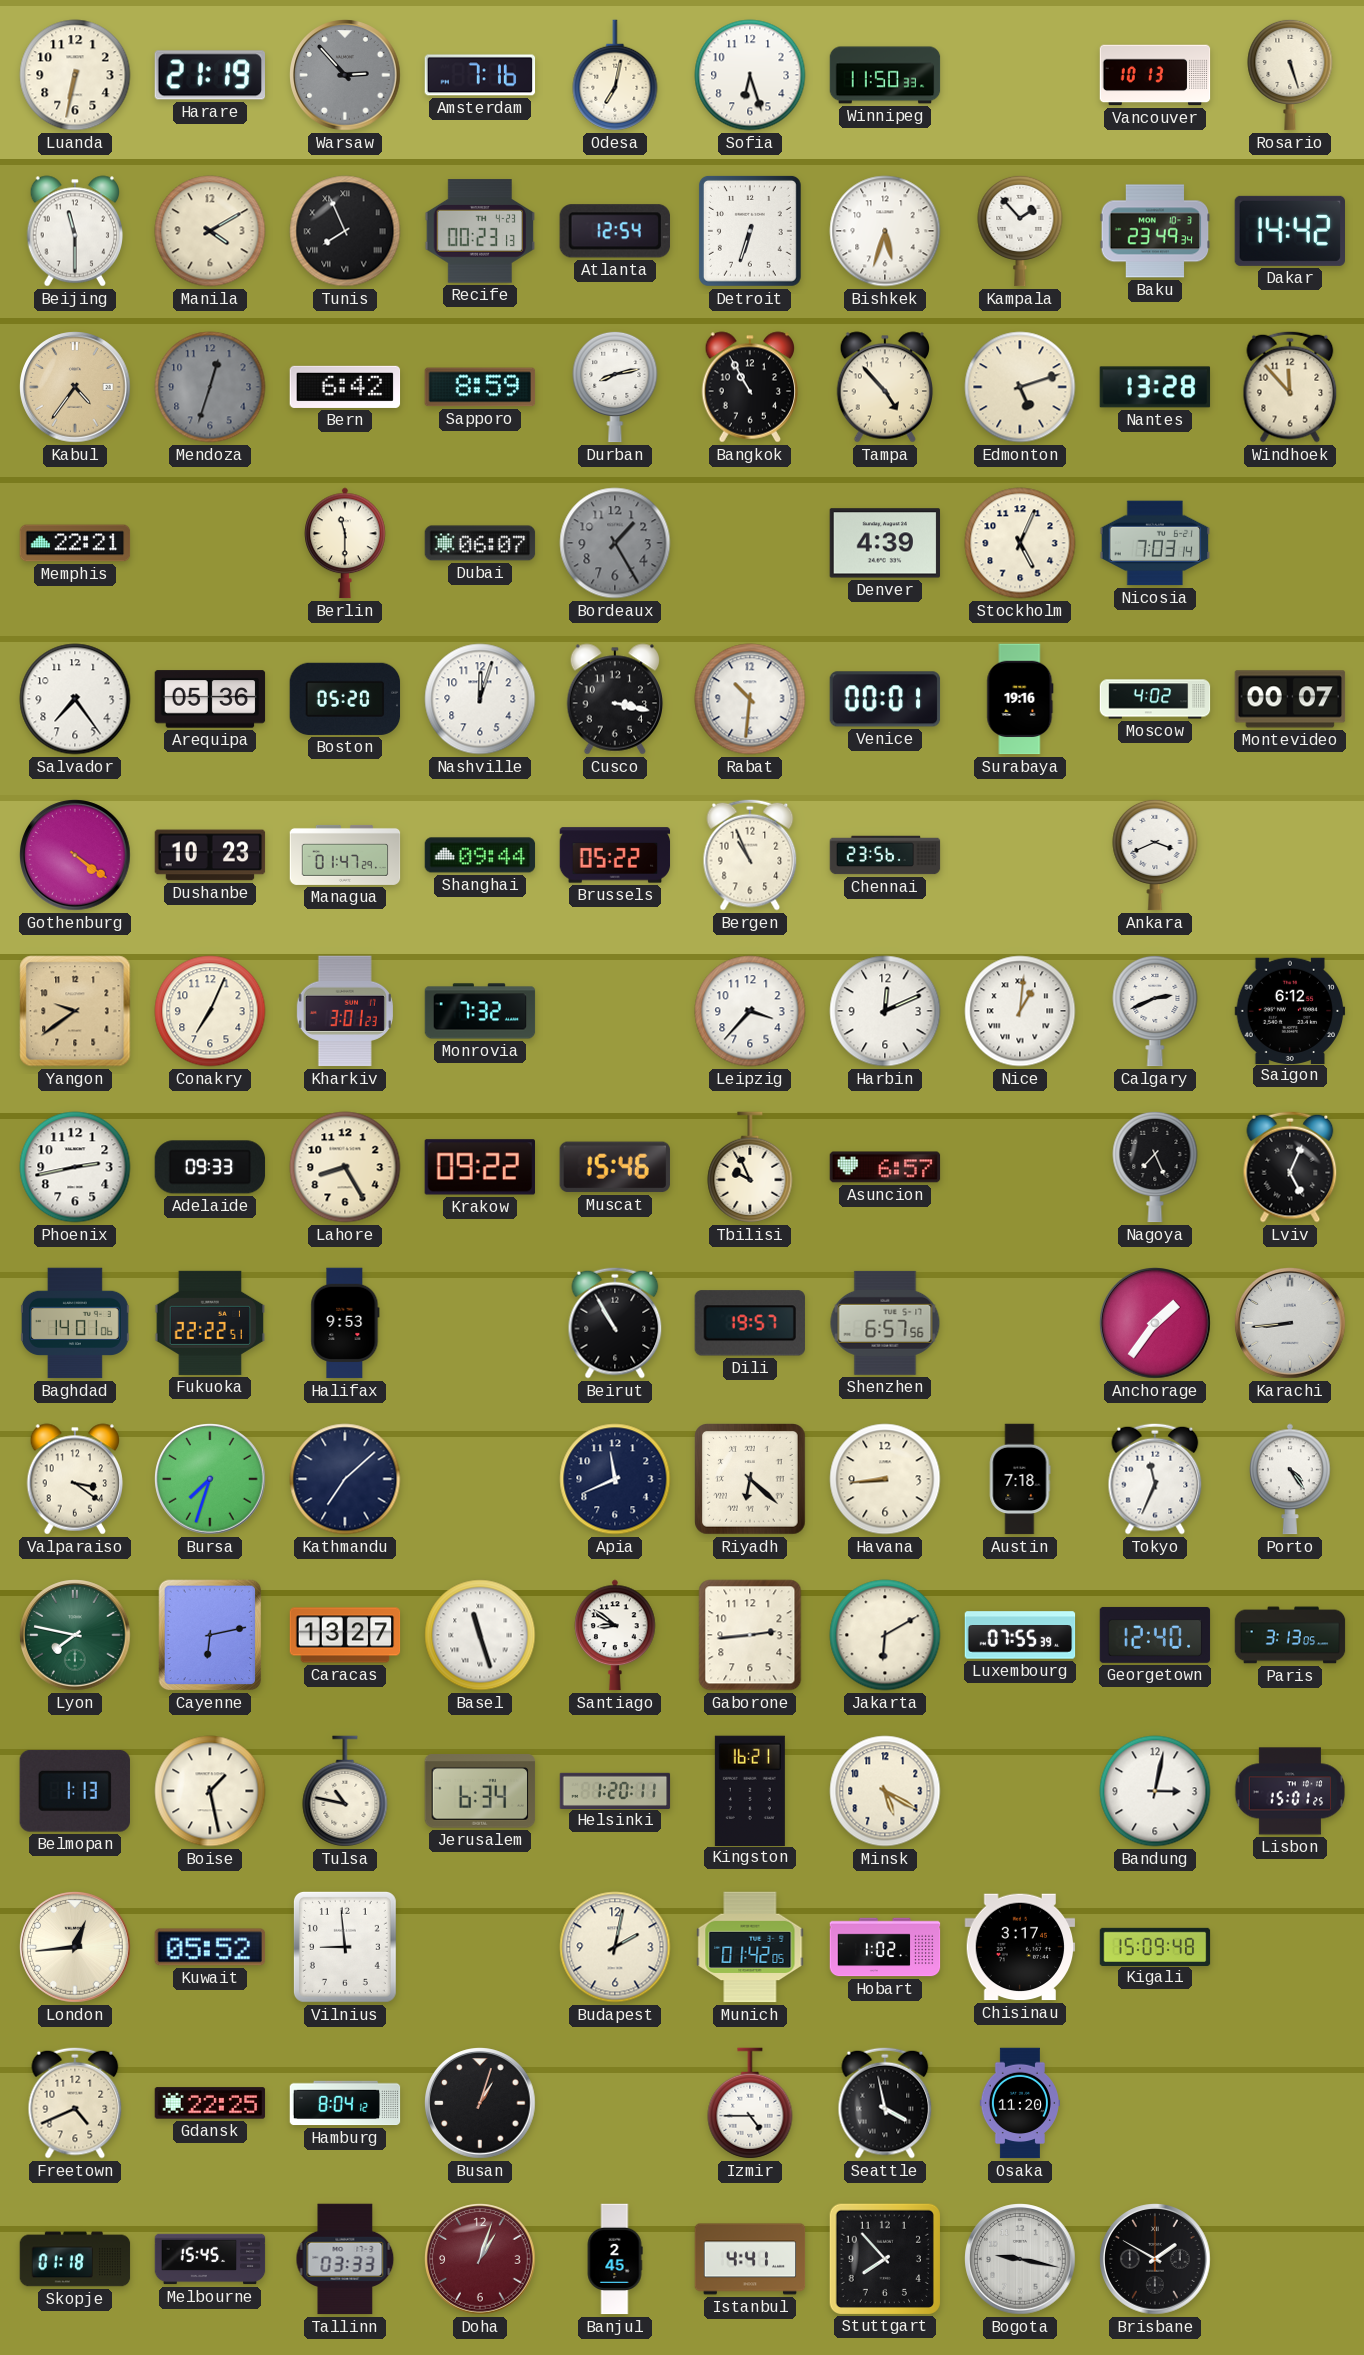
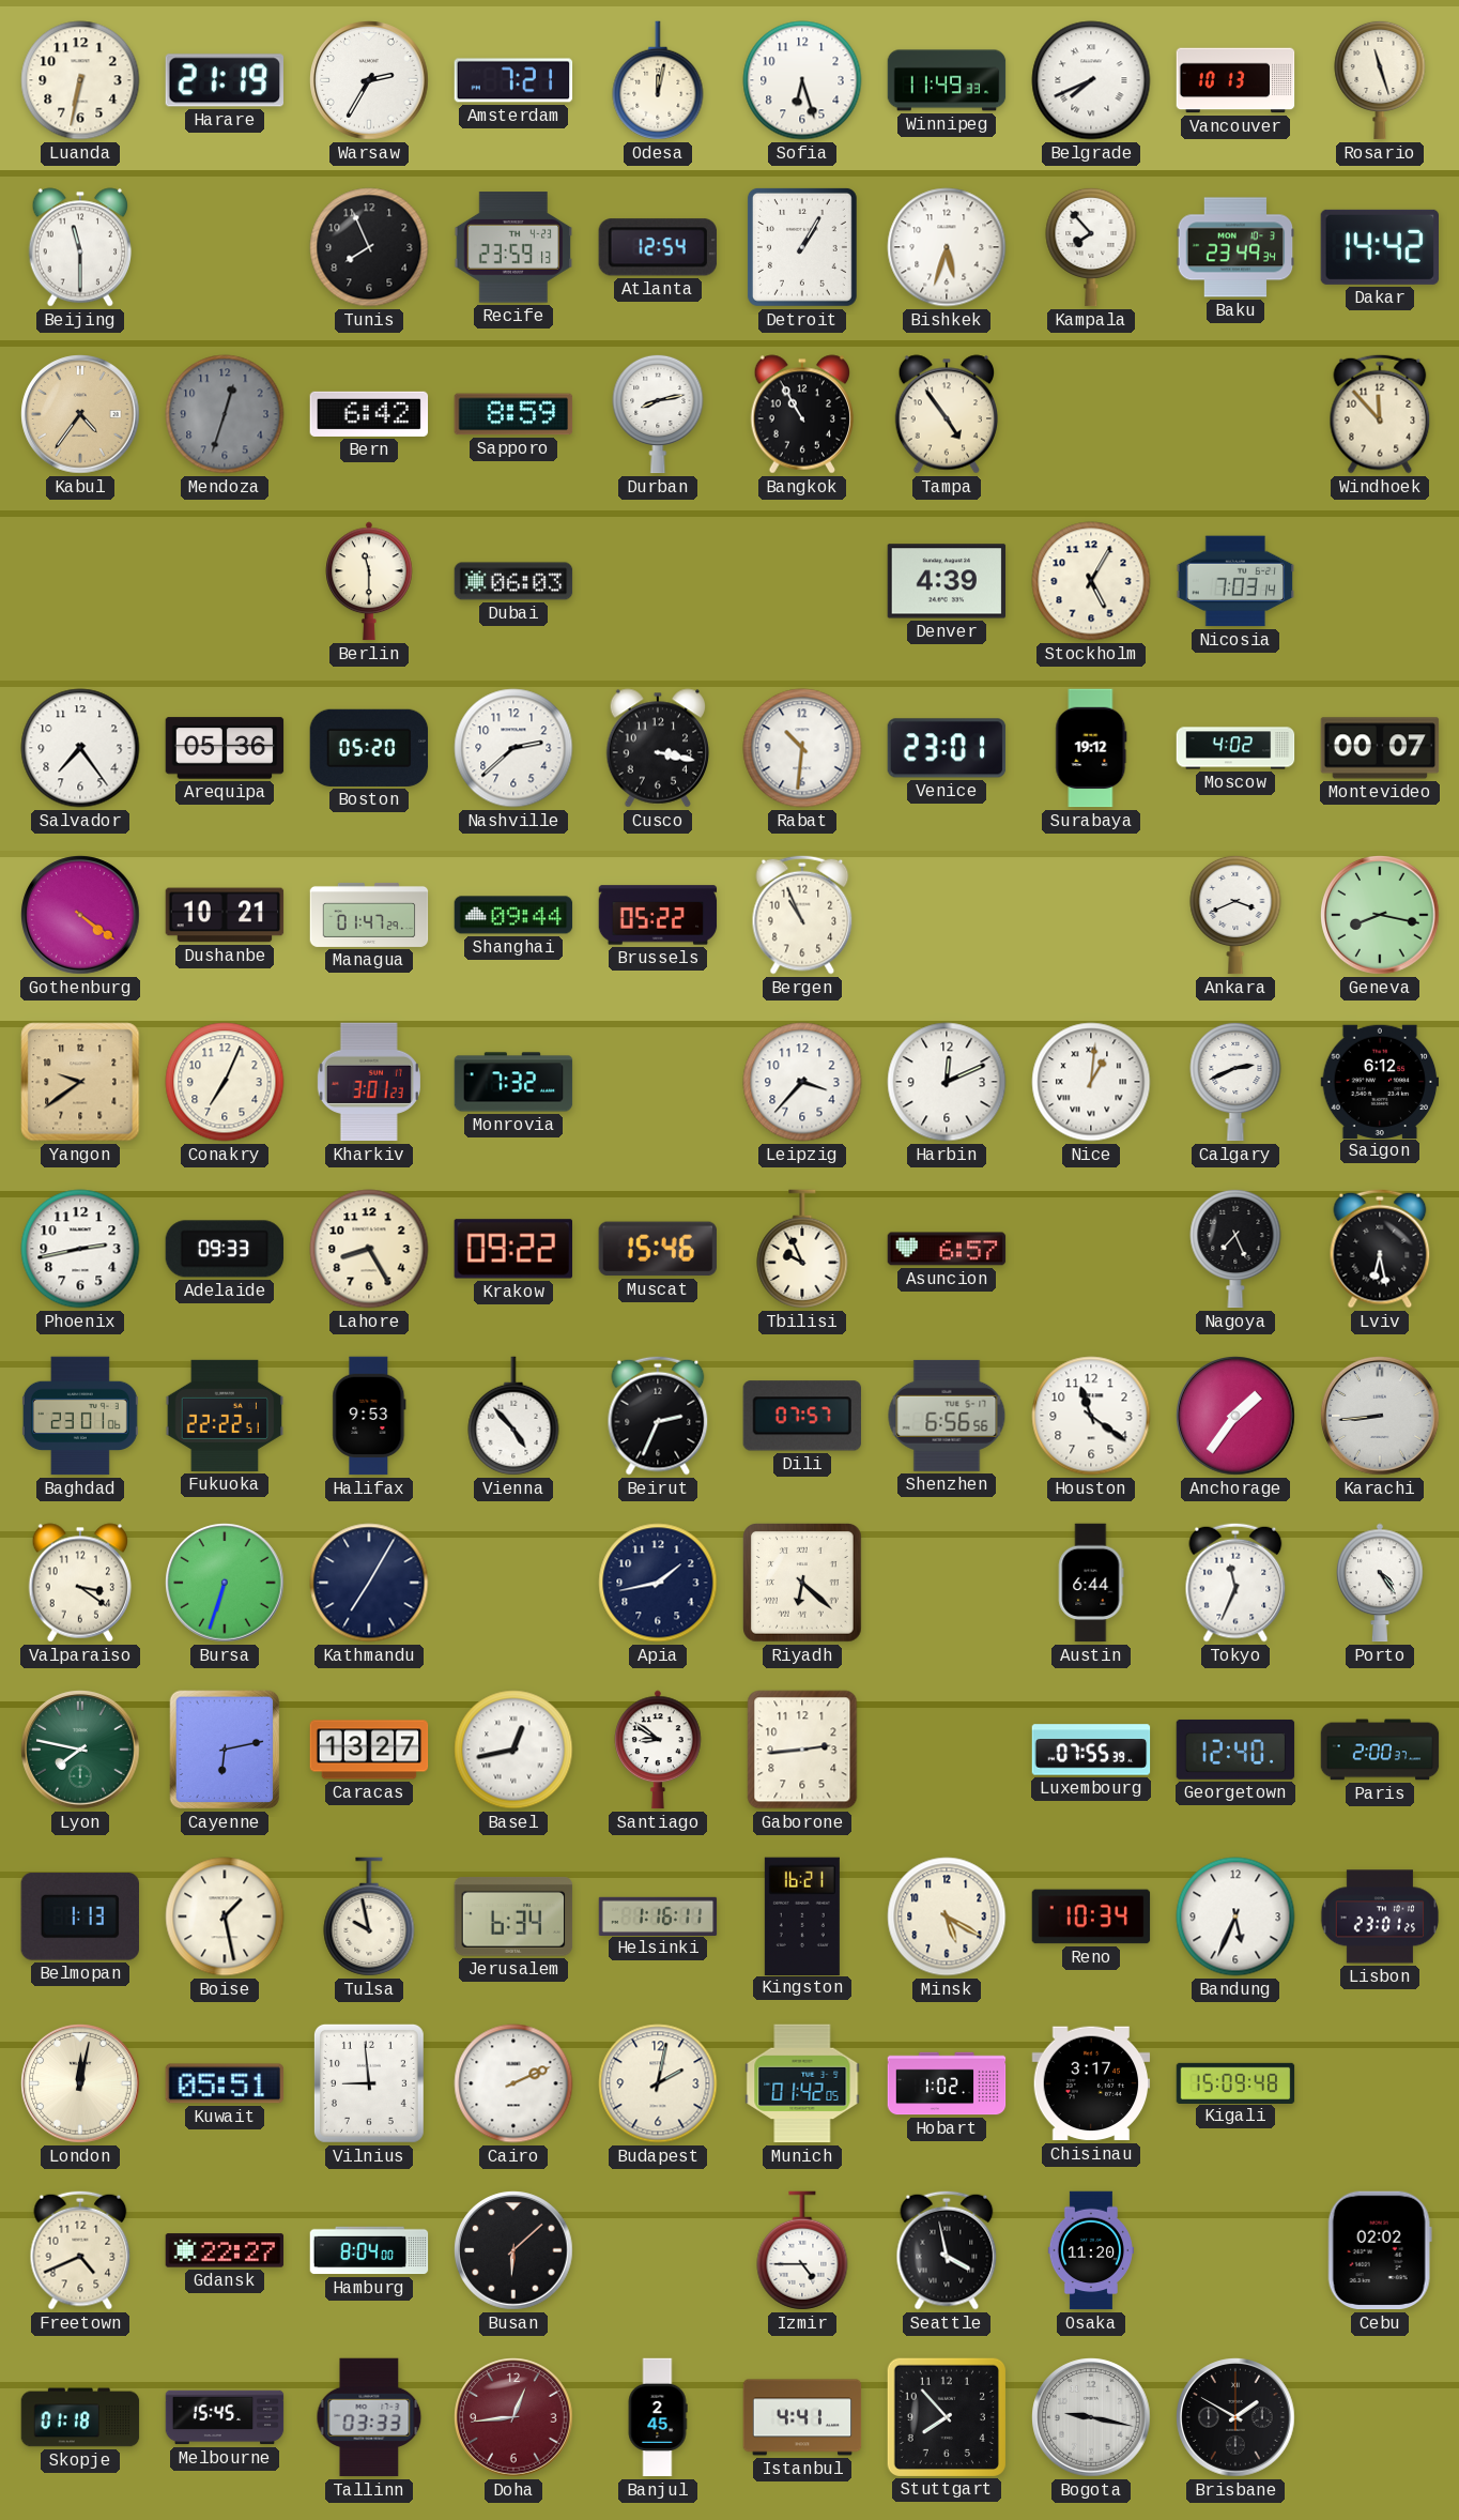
Warsaw: 2:53 -> 2:35
Warsaw dial: grey -> white
Amsterdam: 7:16 -> 7:21
Odesa: 7:02 -> 12:02
Winnipeg: 11:50 -> 11:49
Belgrade: none -> 7:41
Rosario: 5:27 -> 11:27
Manila: 4:10 -> none
Tunis numerals: Roman -> Arabic
Recife: 00:23 -> 23:59
Detroit: 6:33 -> 1:05
Kampala: 1:53 -> 7:53
Tampa: 4:53 -> 4:54
Edmonton: 5:12 -> none
Nantes: 13:28 -> none
Memphis: 22:21 -> none
Dubai: 06:07 -> 06:03
Bordeaux: 1:25 -> none
Stockholm: 5:04 -> 5:05
Nashville: 12:03 -> 2:38
Venice: 00:01 -> 23:01
Surabaya: 19:16 -> 19:12
Dushanbe: 10:23 -> 10:21
Chennai: 23:56 -> none
Geneva: none -> 8:17
Lviv: 5:04 -> 6:28
Baghdad: 14:01 -> 23:01
Vienna: none -> 4:53
Beirut: 10:55 -> 2:34
Dili: 19:57 -> 07:57
Shenzhen: 6:57 -> 6:56
Houston: none -> 11:21
Bursa: 7:33 -> 6:33
Kathmandu: 7:08 -> 7:05
Apia: 11:41 -> 1:43
Havana: 8:44 -> none
Austin: 7:18 -> 6:44
Basel: 11:27 -> 12:43
Jakarta: 6:10 -> none
Paris: 3:13 -> 2:00
Tulsa: 10:47 -> 9:58
Helsinki: 1:20 -> 1:16
Reno: none -> 10:34
Bandung: 3:02 -> 5:34
Lisbon: 15:01 -> 23:01
London: 12:44 -> 12:02
Kuwait: 05:52 -> 05:51
Cairo: none -> 2:11
Gdansk: 22:25 -> 22:27
Hamburg: 8:04:12 -> 8:04:00
Busan: 1:03 -> 6:08
Cebu: none -> 02:02
Doha: 1:03 -> 12:44
